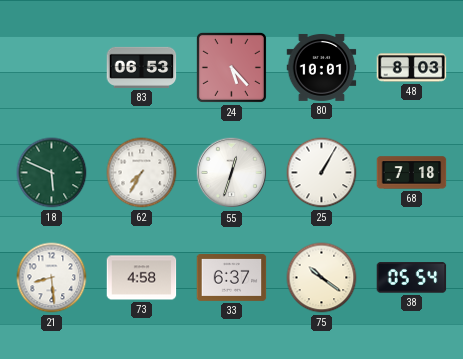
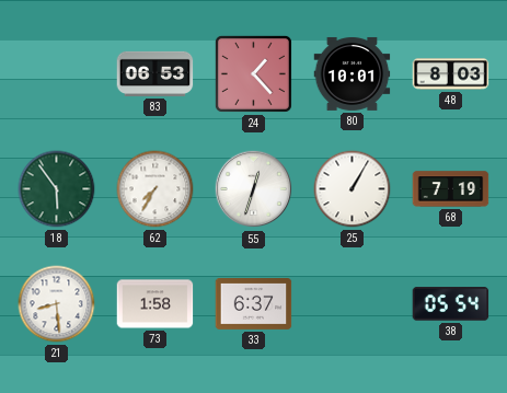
24: 5:23 -> 1:23
18: 5:49 -> 5:54
68: 7:18 -> 7:19
73: 4:58 -> 1:58
75: 10:21 -> none
